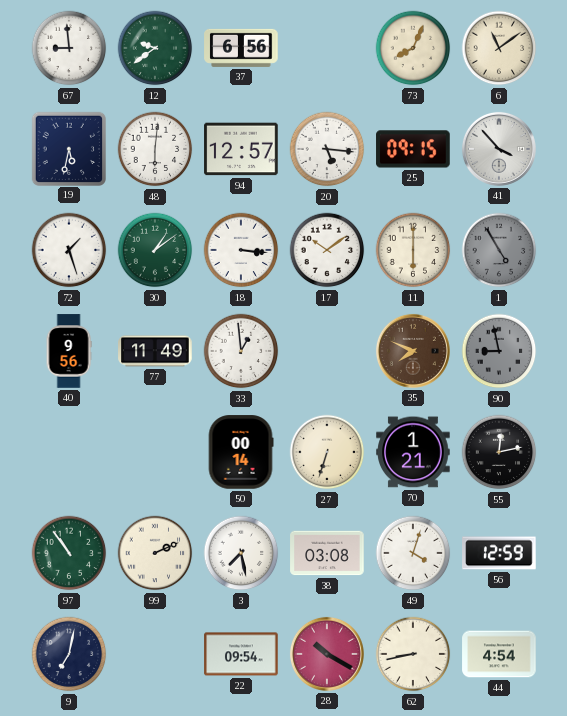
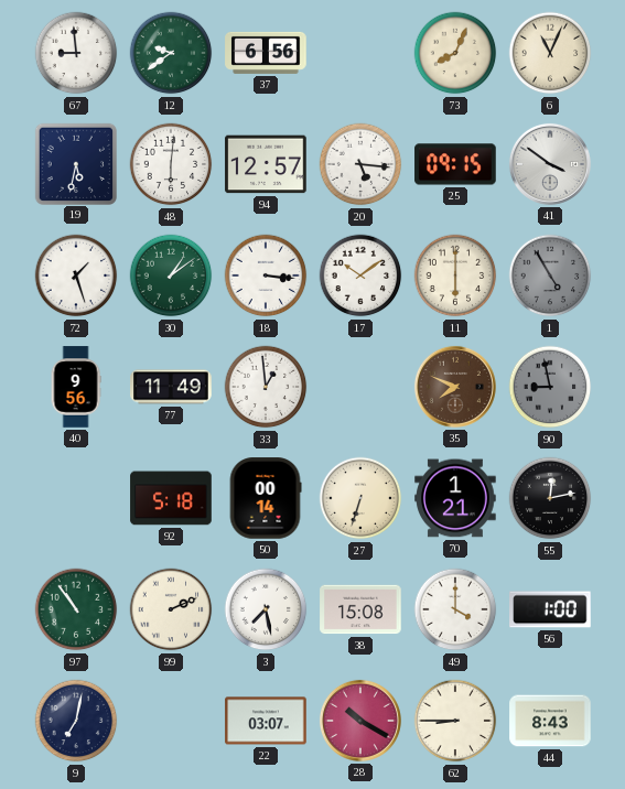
6: 11:09 -> 11:04
41: 3:53 -> 3:51
92: none -> 5:18
38: 03:08 -> 15:08
49: 4:03 -> 4:00
56: 12:59 -> 1:00
22: 09:54 -> 03:07
62: 8:43 -> 8:45
44: 4:54 -> 8:43
